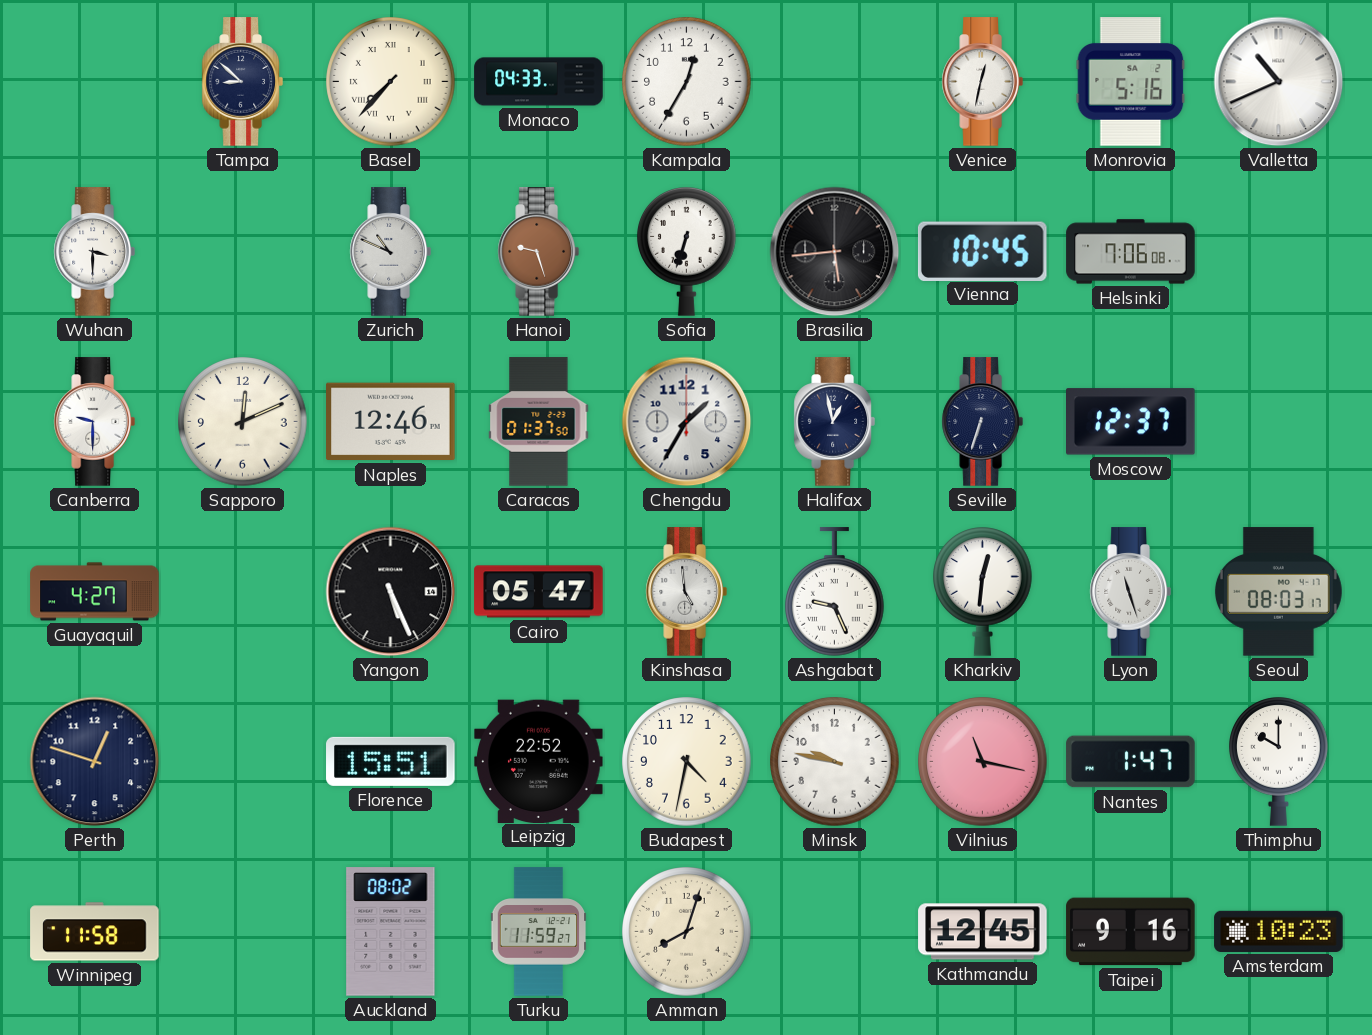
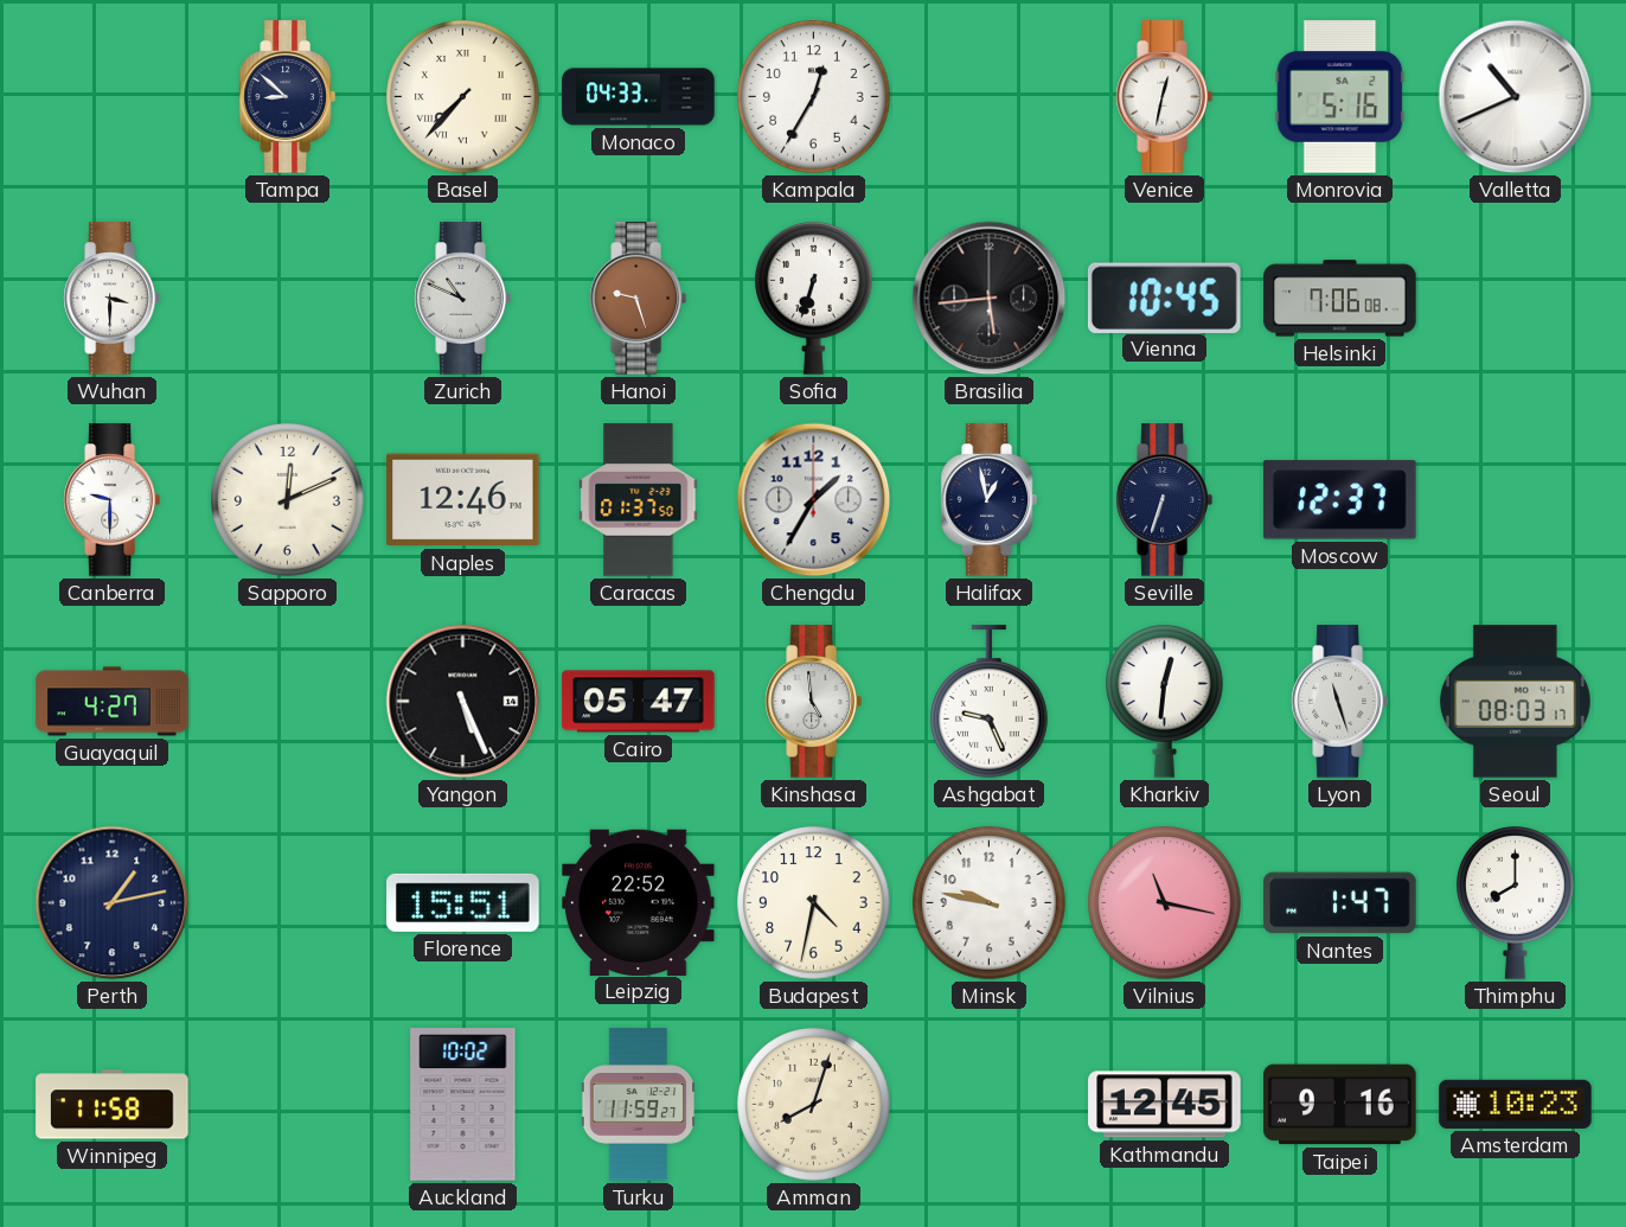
Perth: 12:48 -> 1:13
Thimphu: 10:00 -> 8:00
Auckland: 08:02 -> 10:02
